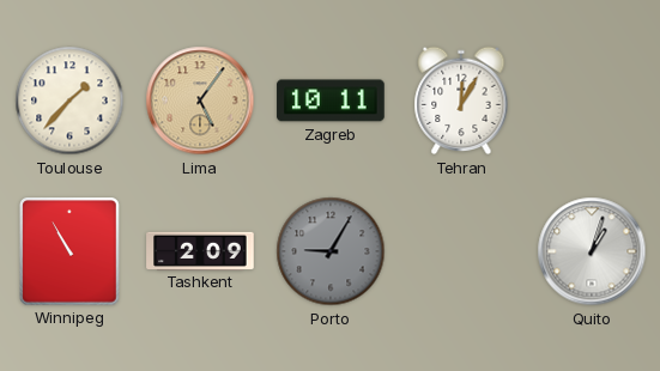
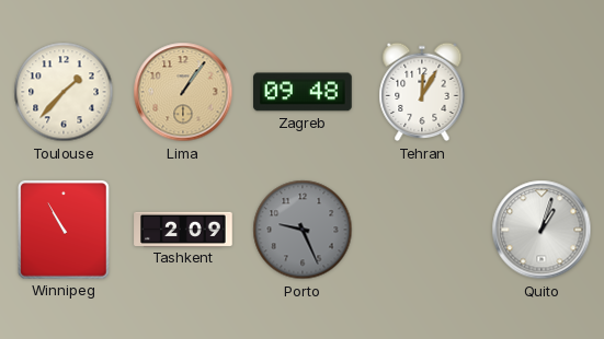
Lima: 5:06 -> 1:06
Zagreb: 10:11 -> 09:48
Porto: 9:05 -> 9:26
